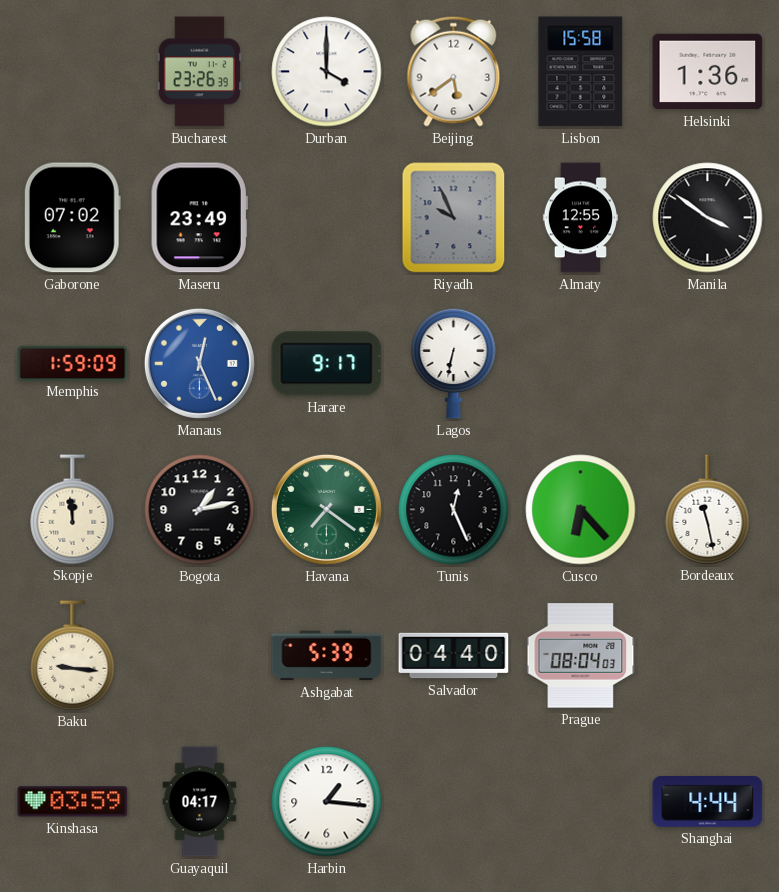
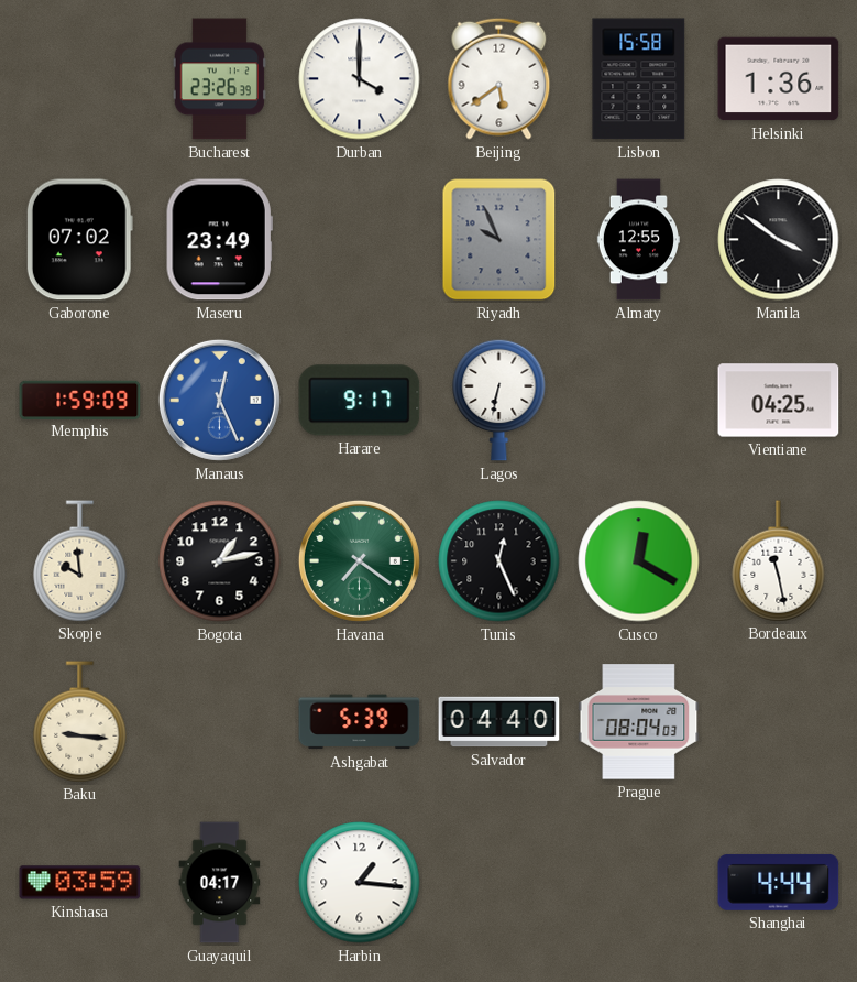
Vientiane: none -> 04:25
Skopje: 11:59 -> 9:59
Cusco: 6:23 -> 12:20
